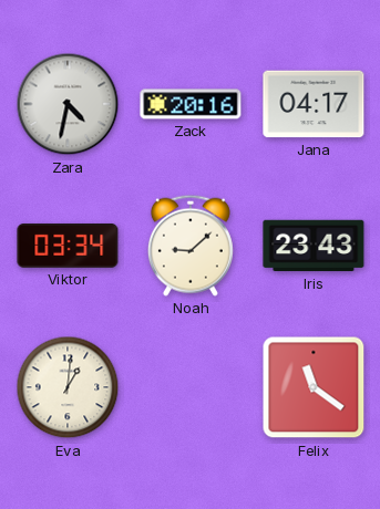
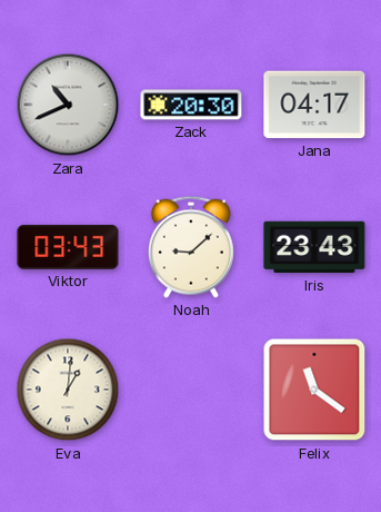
Zara: 4:32 -> 10:41
Zack: 20:16 -> 20:30
Viktor: 03:34 -> 03:43
